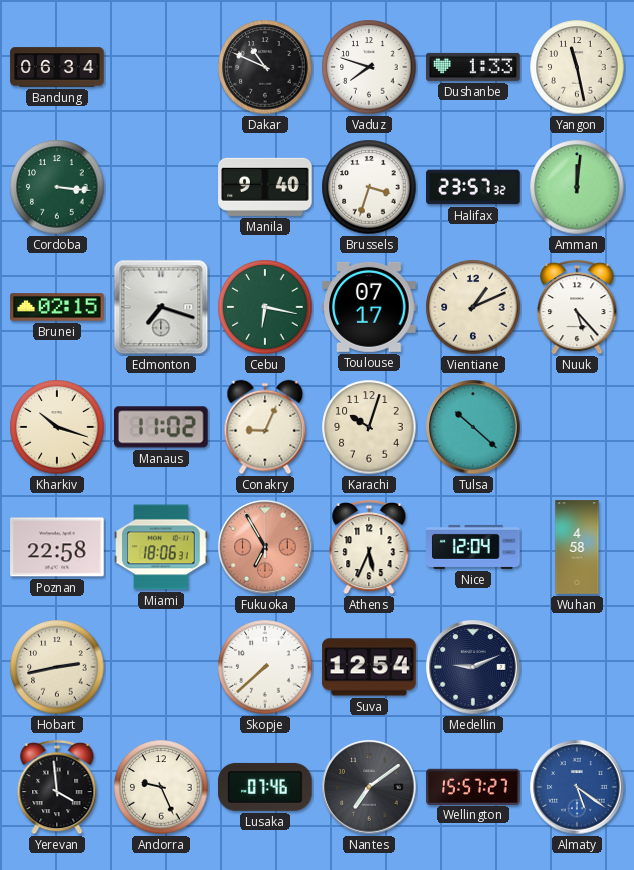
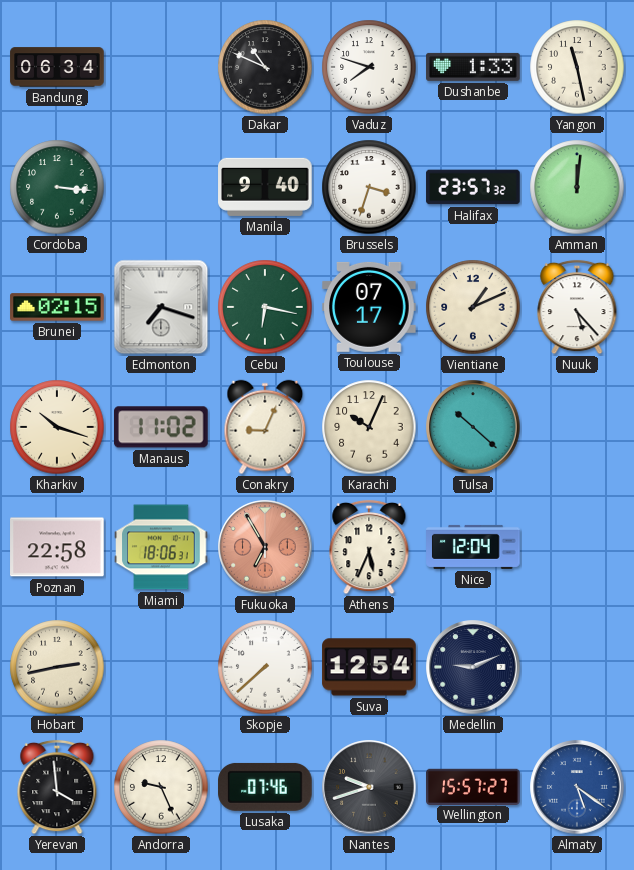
Karachi: 10:03 -> 10:04
Wuhan: 4:58 -> none
Nantes: 7:09 -> 9:42
